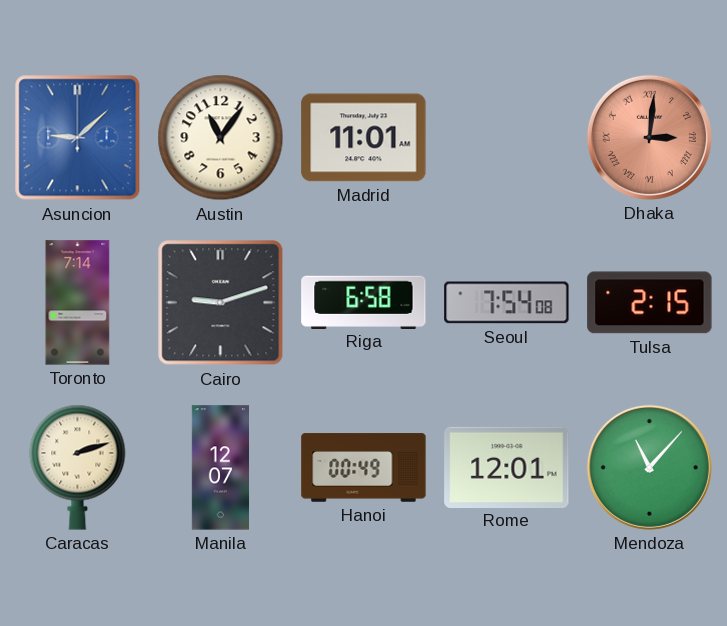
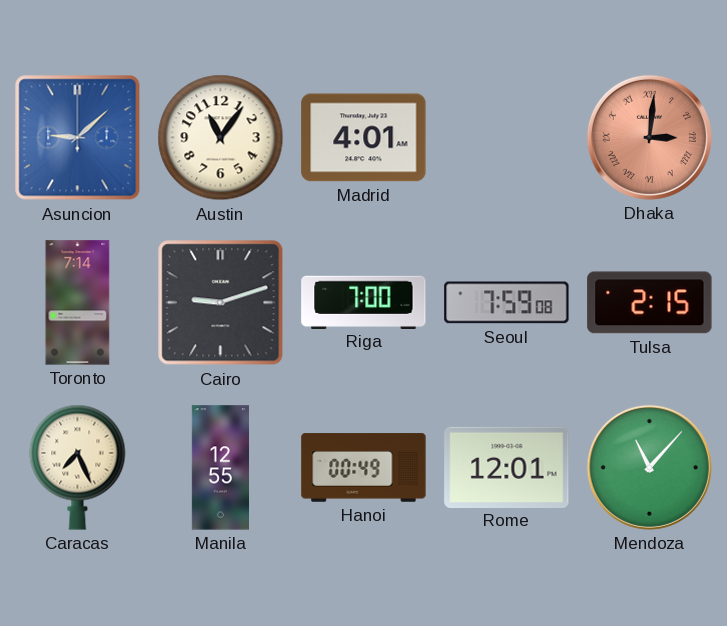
Madrid: 11:01 -> 4:01
Riga: 6:58 -> 7:00
Seoul: 7:54 -> 7:59
Caracas: 2:12 -> 7:26
Manila: 12:07 -> 12:55
